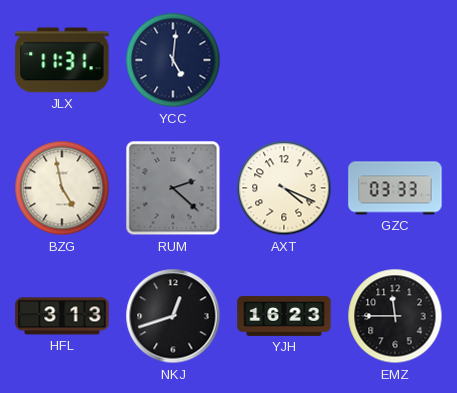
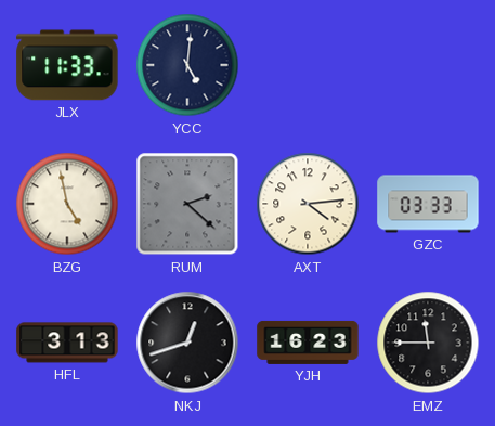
JLX: 11:31 -> 11:33
AXT: 4:19 -> 4:14
